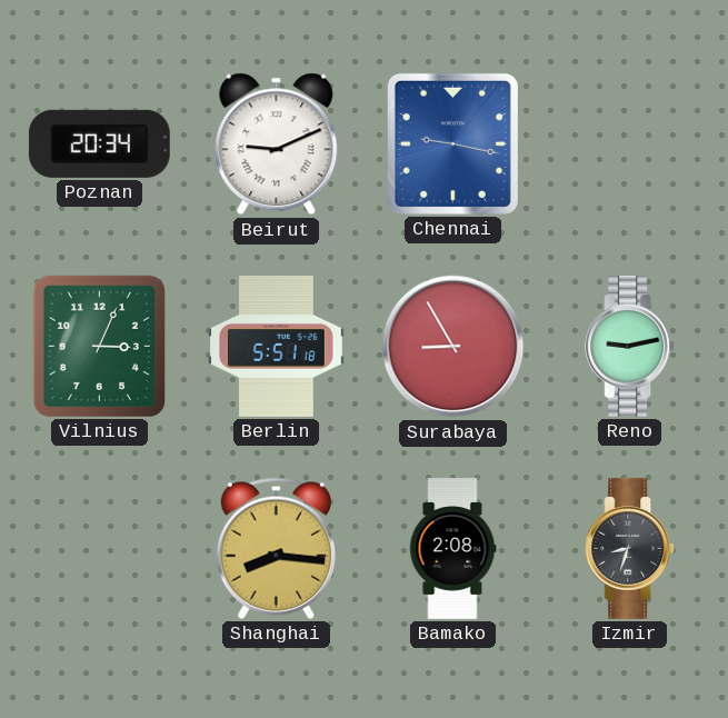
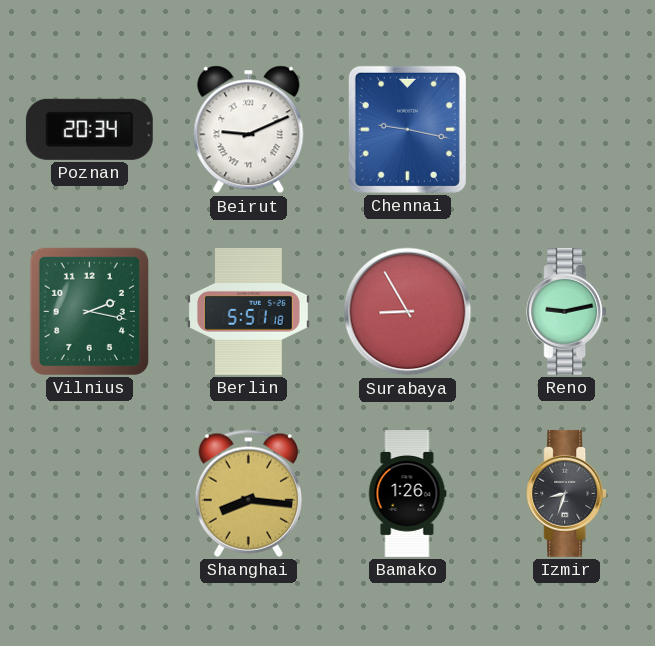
Vilnius: 3:04 -> 2:17
Bamako: 2:08 -> 1:26
